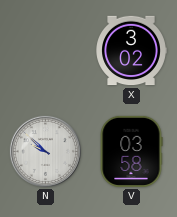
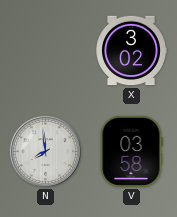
N: 9:52 -> 7:59
